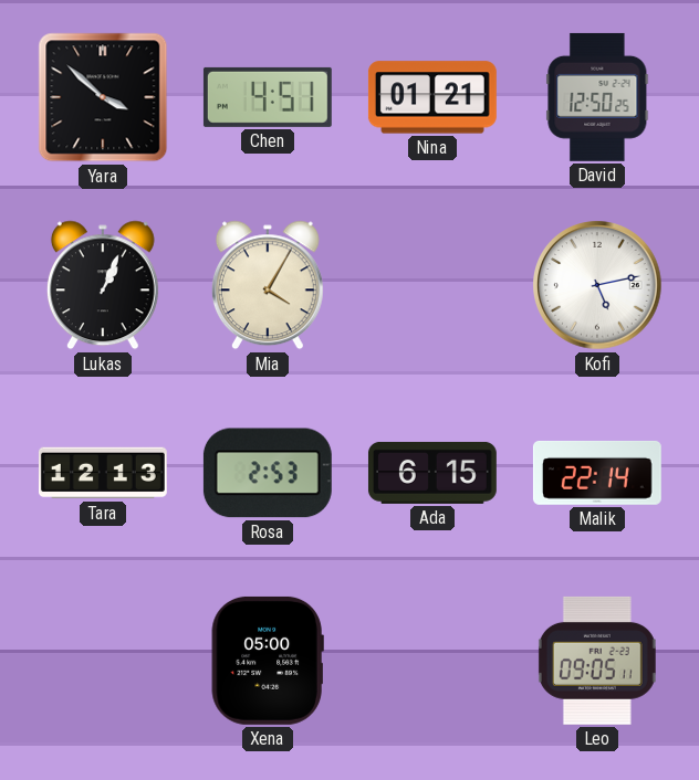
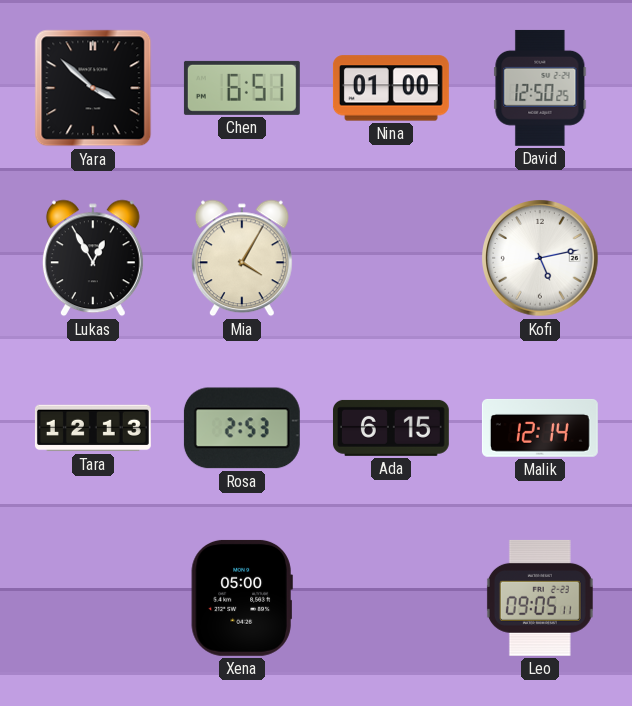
Chen: 4:51 -> 6:51
Nina: 01:21 -> 01:00
Lukas: 1:04 -> 12:55
Malik: 22:14 -> 12:14
